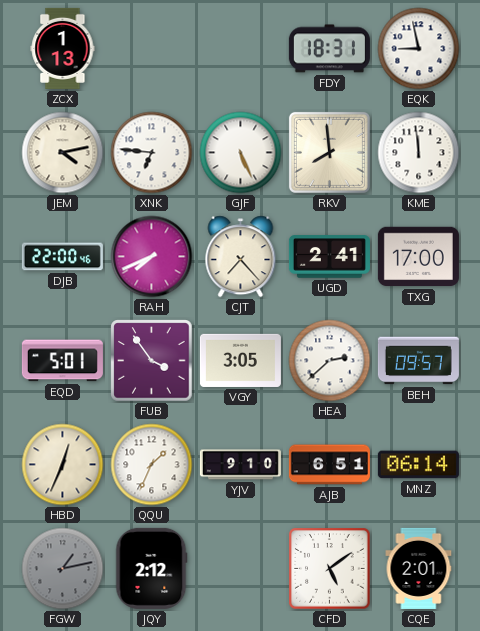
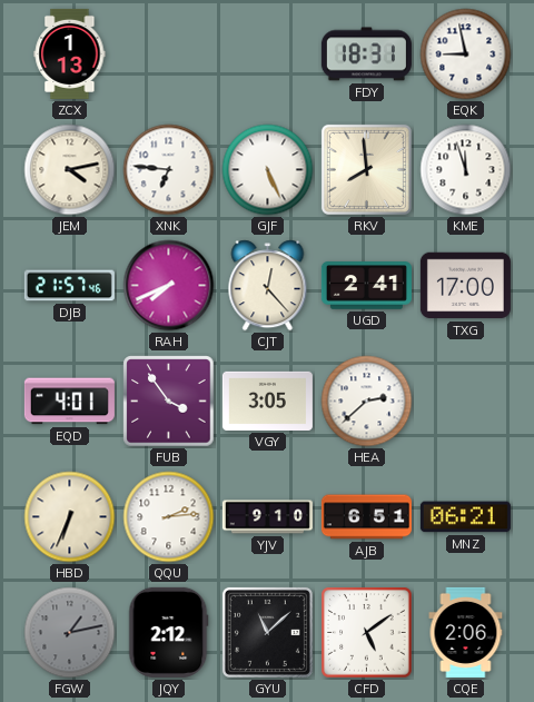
KME: 11:59 -> 11:57
DJB: 22:00 -> 21:57
CJT: 7:23 -> 12:23
EQD: 5:01 -> 4:01
BEH: 09:57 -> none
HBD: 12:34 -> 6:34
QQU: 1:34 -> 2:14
MNZ: 06:14 -> 06:21
GYU: none -> 11:08
CQE: 2:01 -> 2:06
